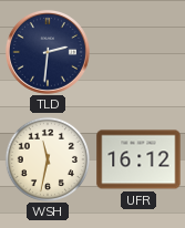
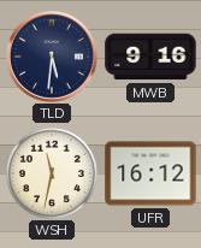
TLD: 2:31 -> 5:31
MWB: none -> 9:16
